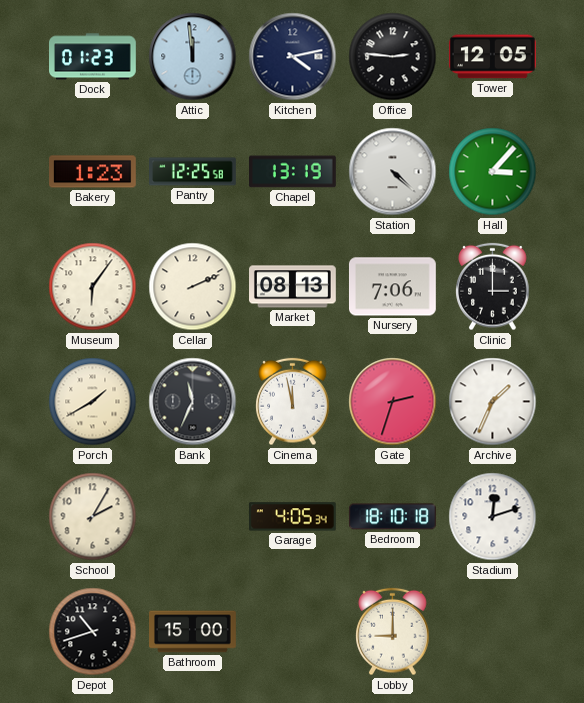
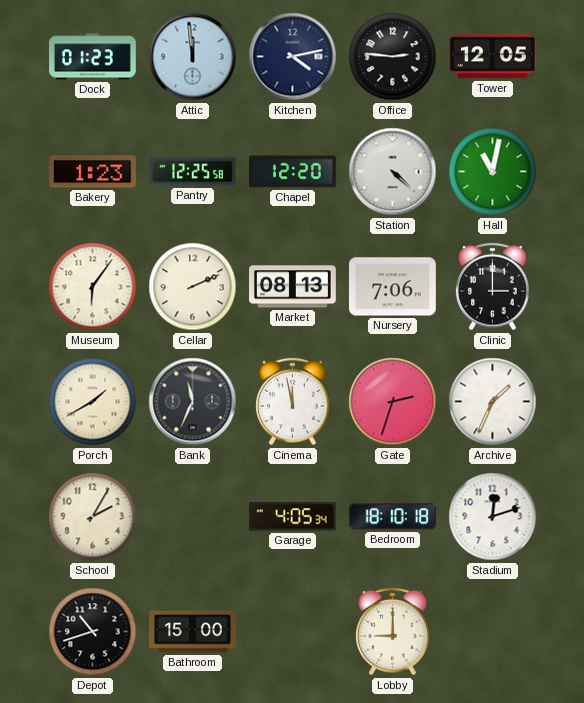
Chapel: 13:19 -> 12:20
Hall: 3:07 -> 11:02
